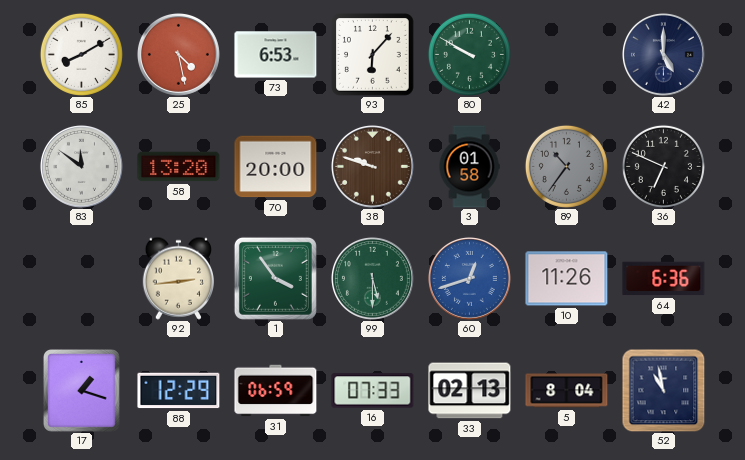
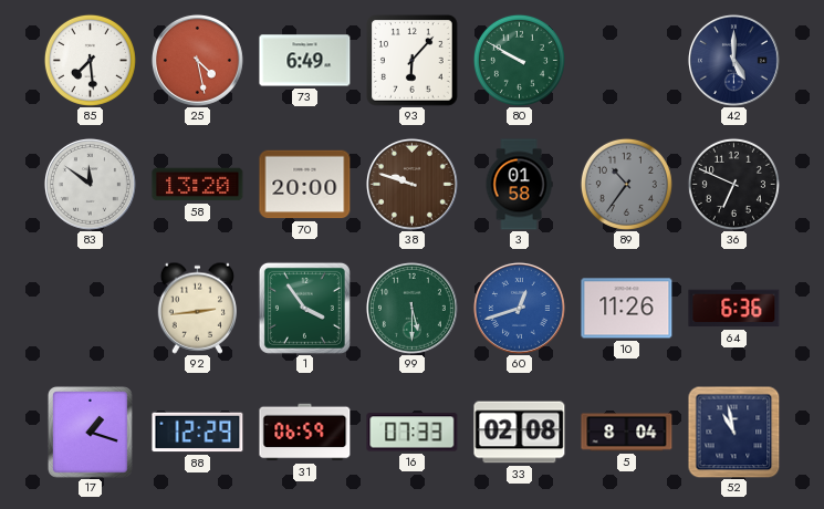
85: 8:10 -> 7:29
73: 6:53 -> 6:49
33: 02:13 -> 02:08
